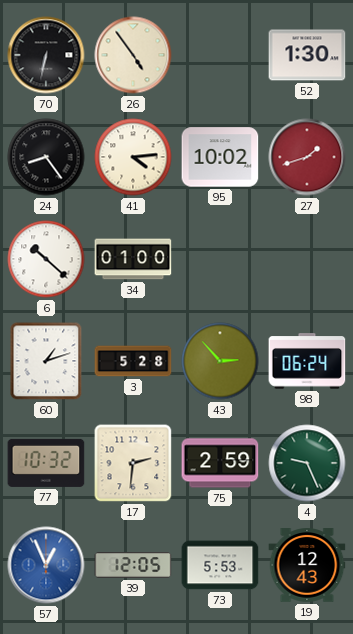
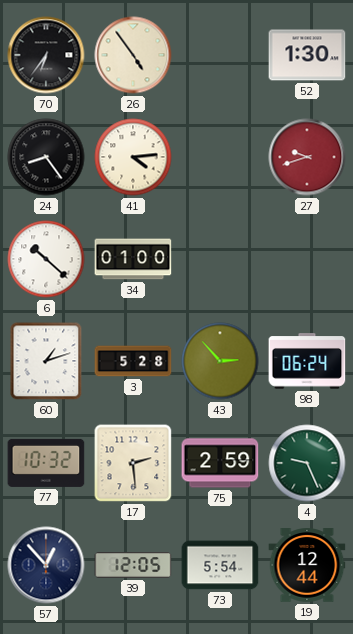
70: 6:32 -> 6:36
95: 10:02 -> none
27: 1:42 -> 9:42
17: 2:31 -> 2:29
57: 12:56 -> 12:53
57 dial: blue -> navy
73: 5:53 -> 5:54
19: 12:43 -> 12:44
